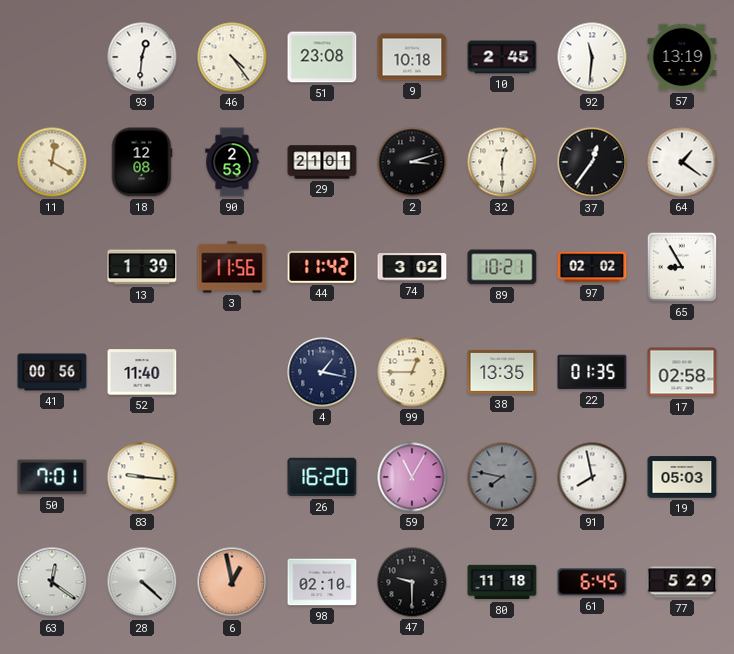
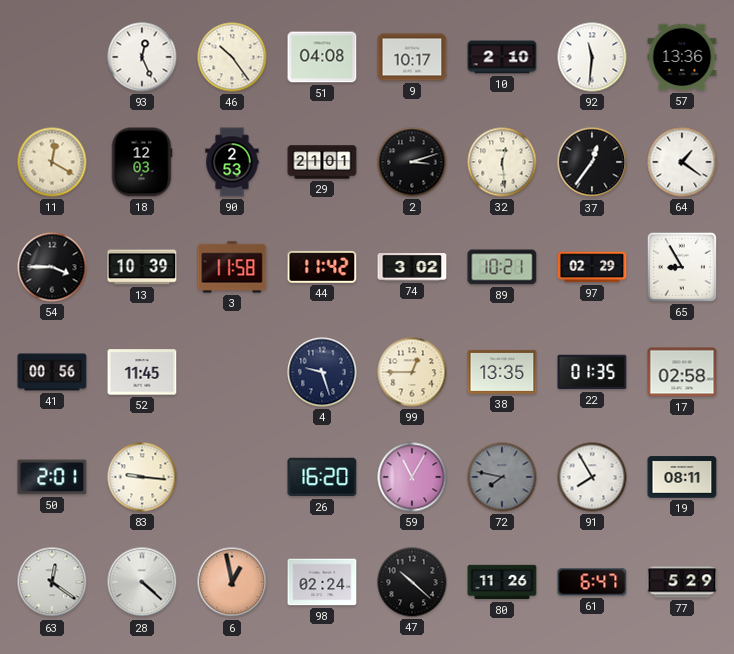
93: 12:31 -> 12:26
46: 4:24 -> 10:24
51: 23:08 -> 04:08
9: 10:18 -> 10:17
10: 2:45 -> 2:10
57: 13:19 -> 13:36
18: 12:08 -> 12:03
32: 12:30 -> 12:29
54: none -> 3:45
13: 1:39 -> 10:39
3: 11:56 -> 11:58
97: 02:02 -> 02:29
52: 11:40 -> 11:45
4: 1:17 -> 9:27
50: 7:01 -> 2:01
91: 7:58 -> 7:55
19: 05:03 -> 08:11
98: 02:10 -> 02:24
47: 9:30 -> 10:22
80: 11:18 -> 11:26
61: 6:45 -> 6:47
